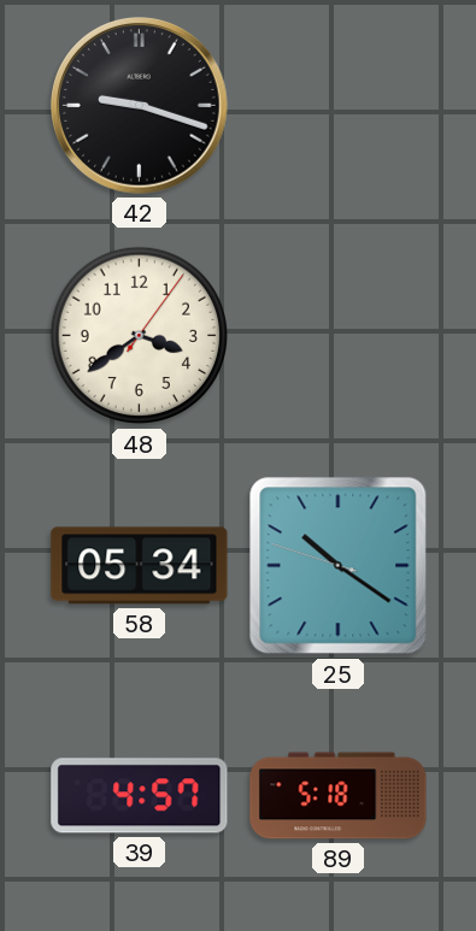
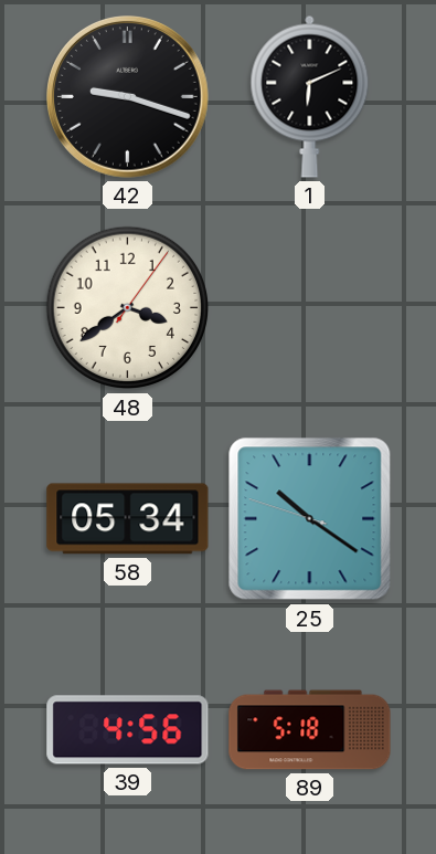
1: none -> 6:11
39: 4:57 -> 4:56
